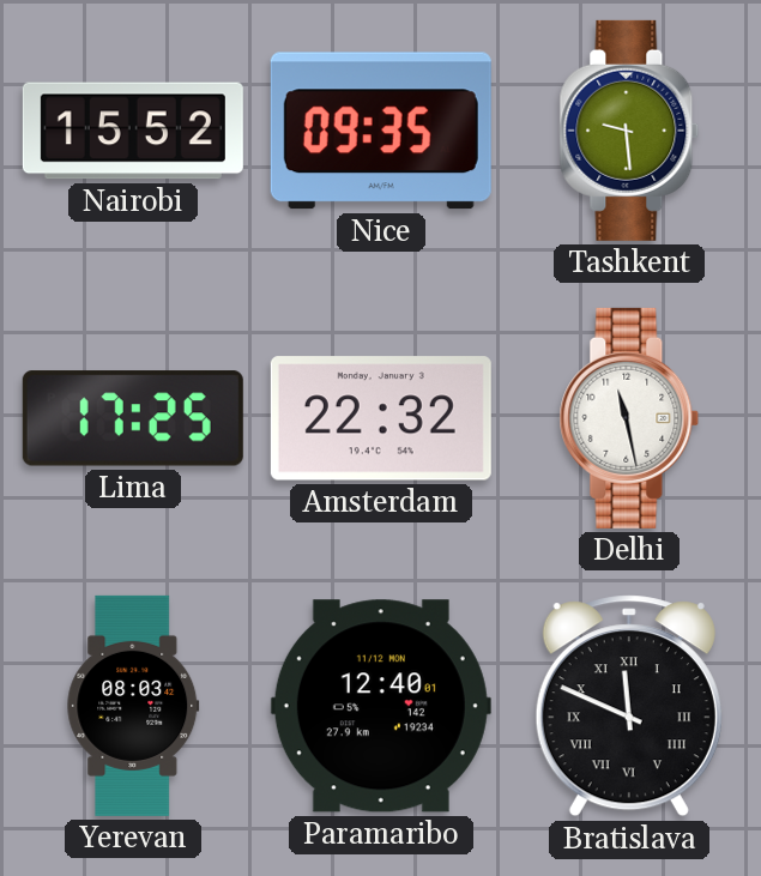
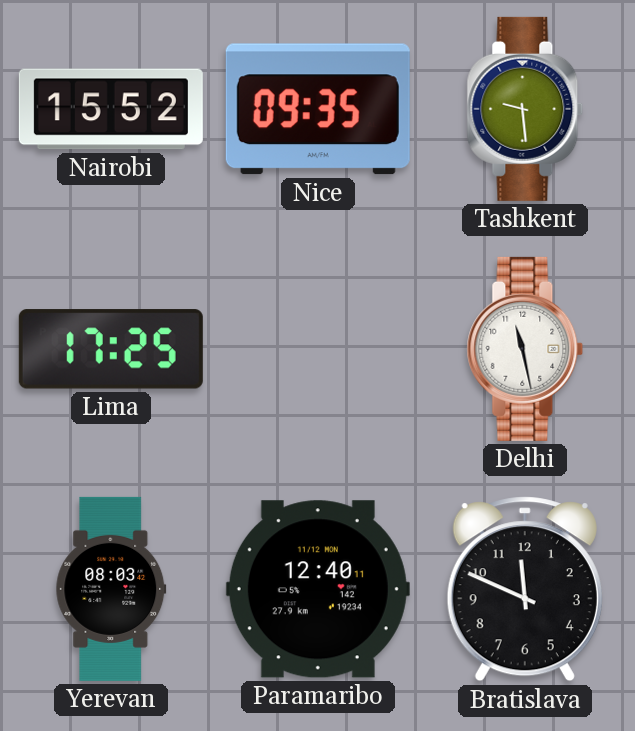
Amsterdam: 22:32 -> none
Paramaribo: 12:40:01 -> 12:40:11
Bratislava numerals: Roman -> Arabic
